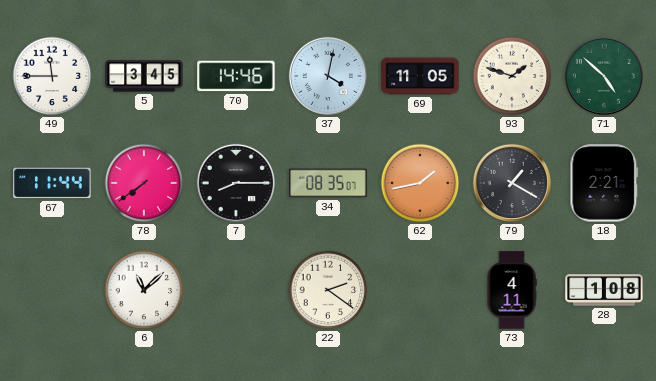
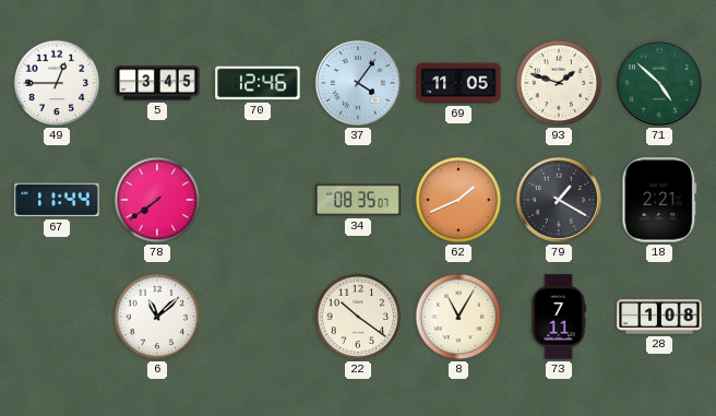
49: 11:45 -> 12:45
70: 14:46 -> 12:46
37: 4:02 -> 4:06
7: 8:15 -> none
62: 1:43 -> 1:41
22: 2:21 -> 10:21
8: none -> 11:05
73: 4:11 -> 7:11
